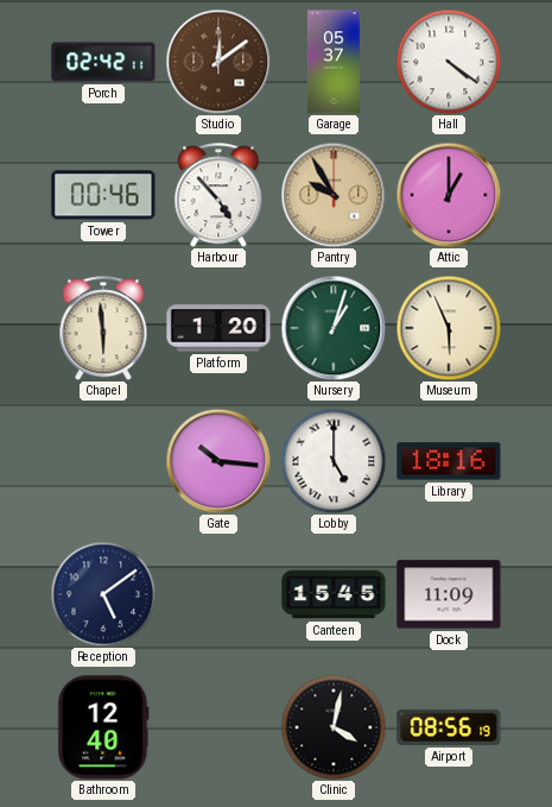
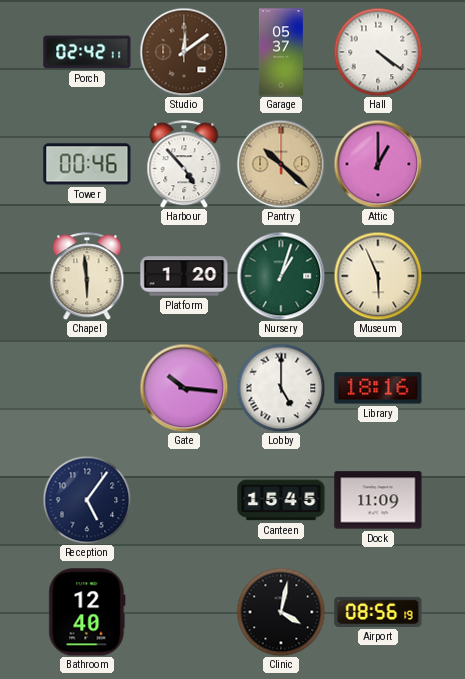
Pantry: 9:55 -> 10:22
Reception: 5:09 -> 5:06
